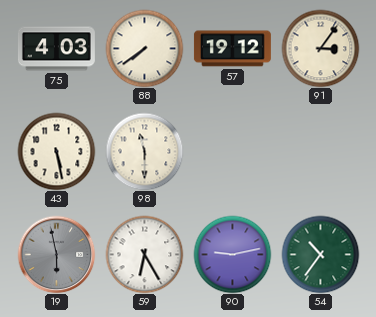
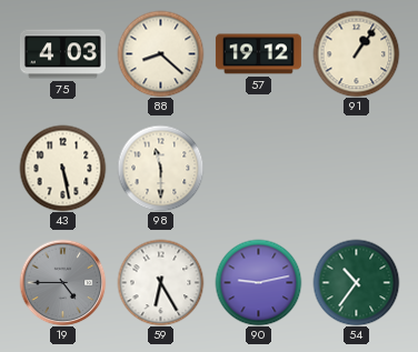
88: 7:39 -> 8:22
91: 3:06 -> 1:06
19: 5:58 -> 4:45
